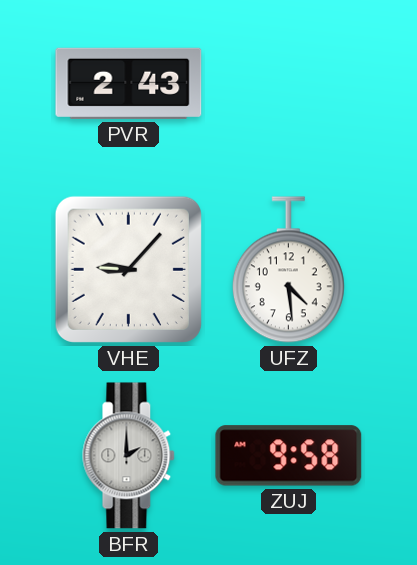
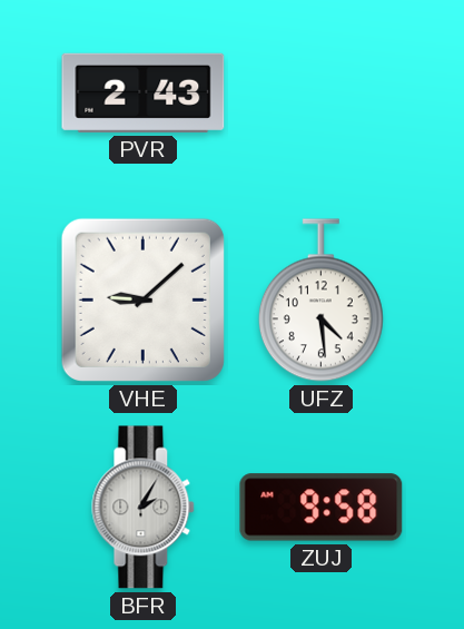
VHE: 9:07 -> 9:08
BFR: 2:00 -> 2:05
